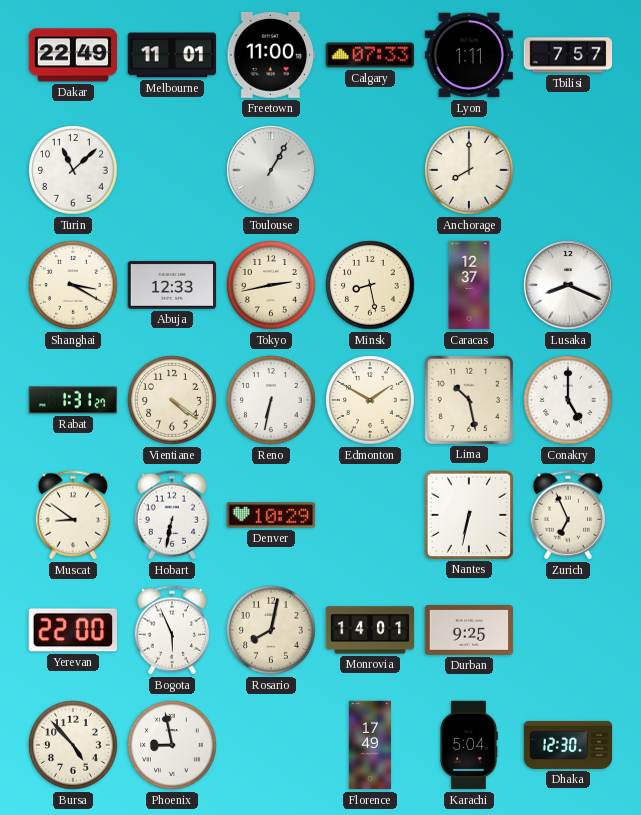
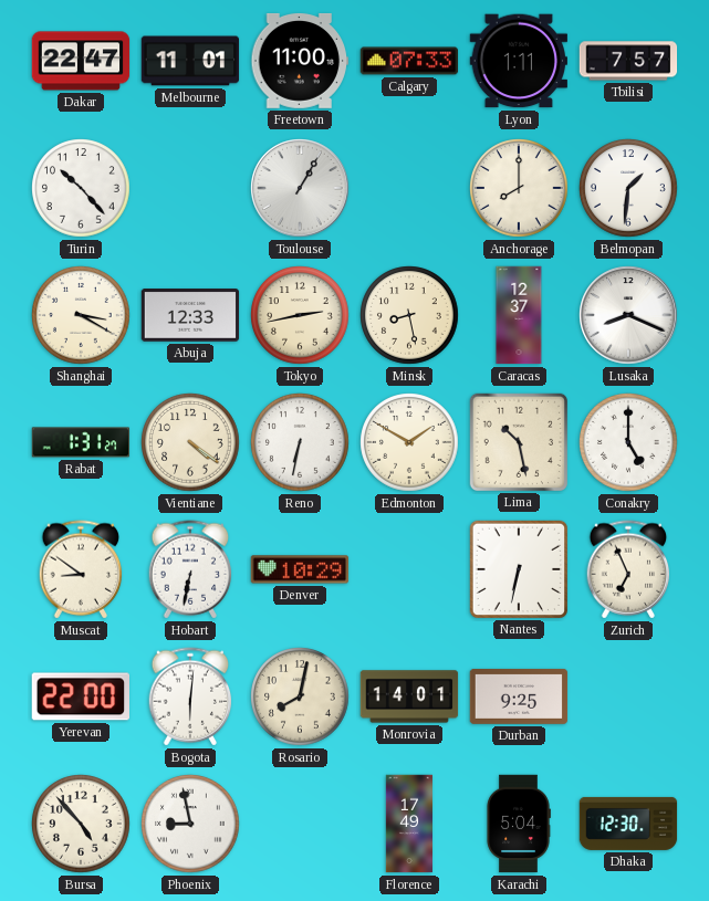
Dakar: 22:49 -> 22:47
Turin: 11:08 -> 10:23
Belmopan: none -> 1:31
Bogota: 5:56 -> 6:01
